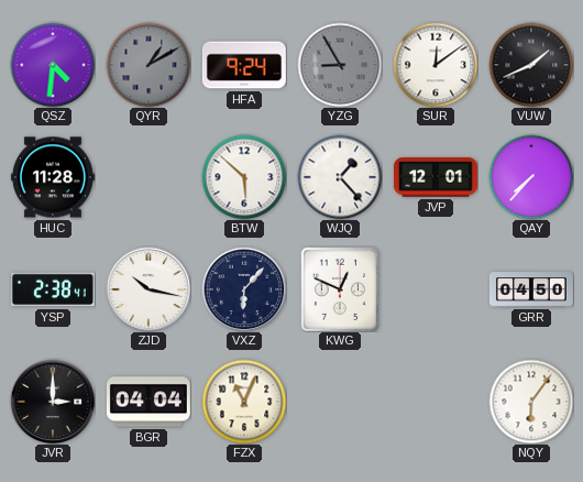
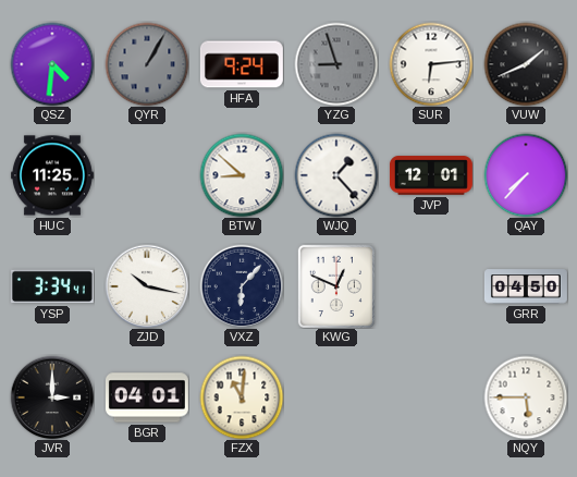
QYR: 1:10 -> 1:05
YZG: 8:55 -> 8:57
SUR: 12:09 -> 6:14
HUC: 11:28 -> 11:25
BTW: 5:52 -> 8:52
YSP: 2:38 -> 3:34
BGR: 04:04 -> 04:01
FZX: 11:04 -> 11:01
NQY: 6:06 -> 5:45
